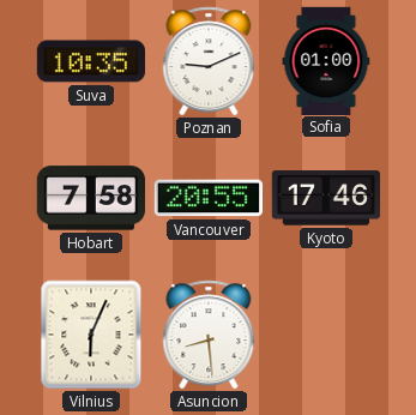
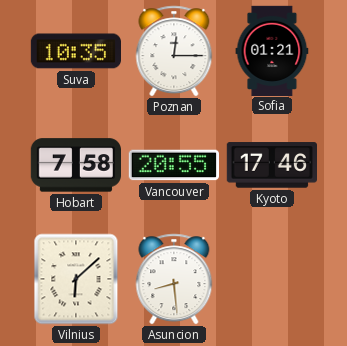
Poznan: 9:11 -> 12:15
Sofia: 01:00 -> 01:21
Vilnius: 6:04 -> 6:08
